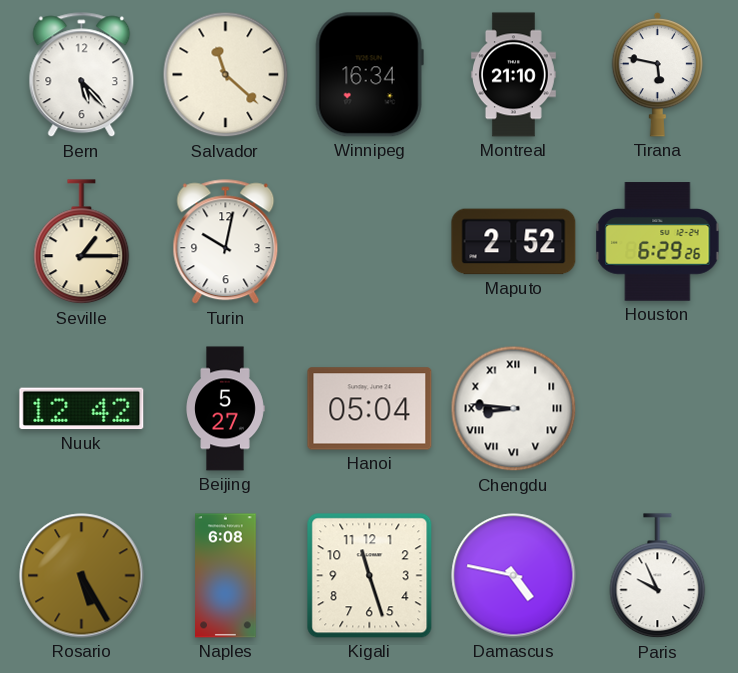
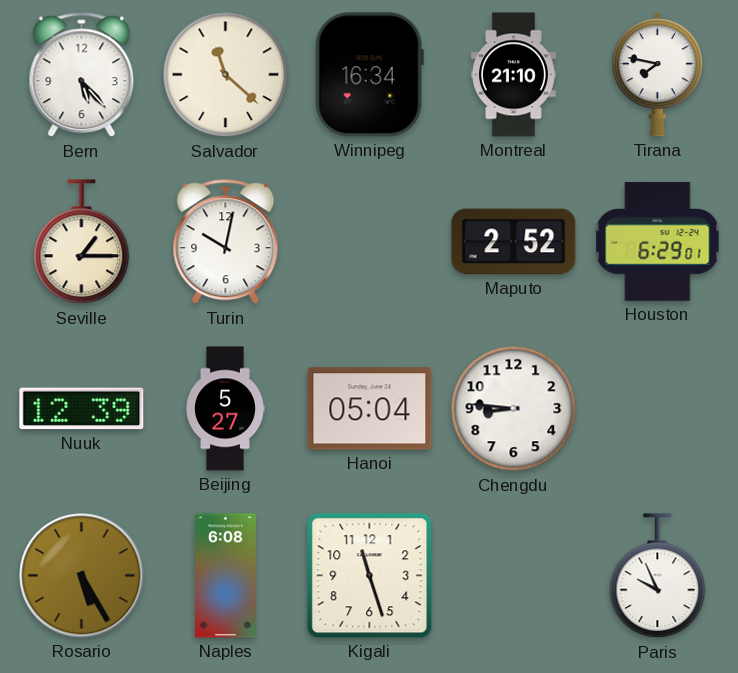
Tirana: 5:47 -> 7:47
Houston: 6:29:26 -> 6:29:01
Nuuk: 12:42 -> 12:39
Chengdu numerals: Roman -> Arabic
Damascus: 4:47 -> none
